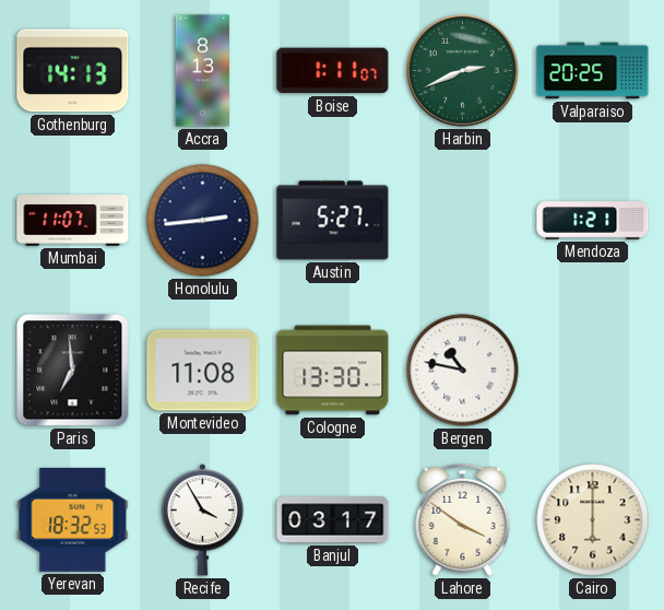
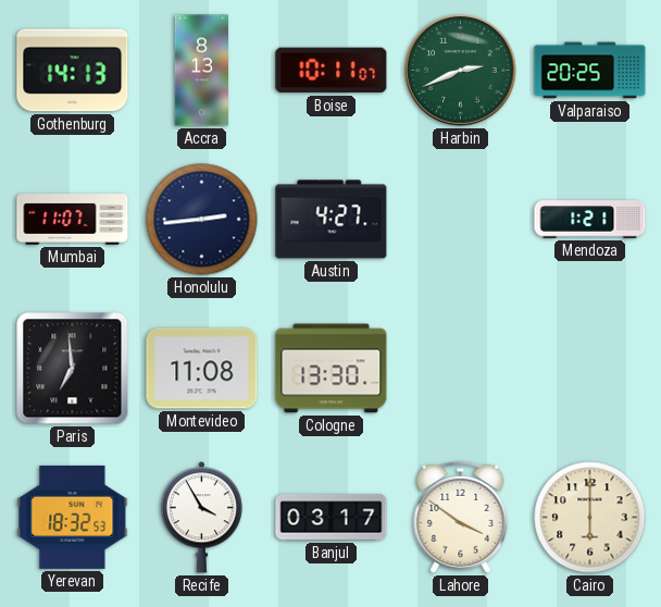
Boise: 1:11 -> 10:11
Austin: 5:27 -> 4:27
Bergen: 10:47 -> none
